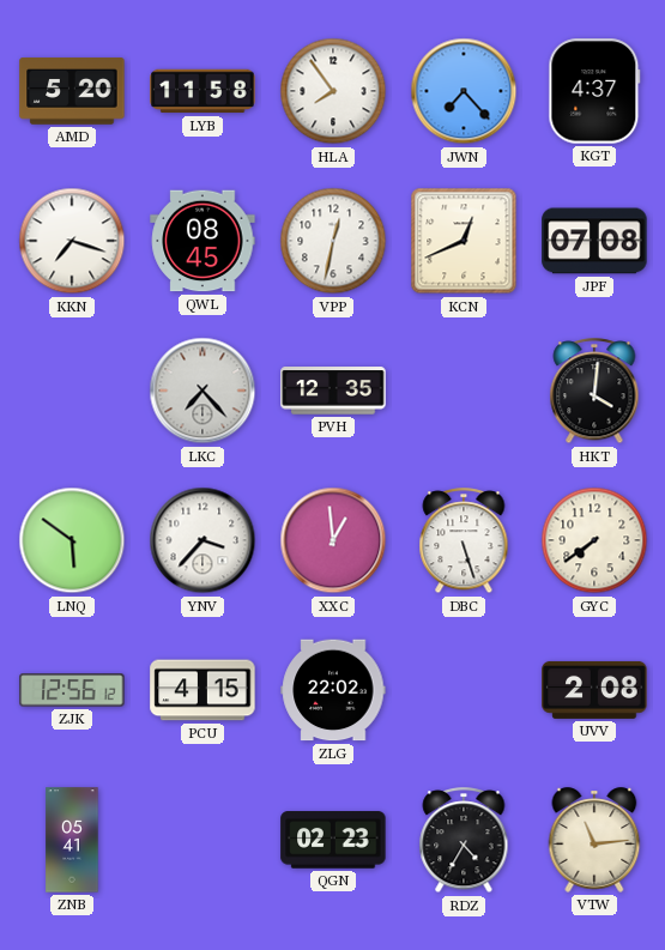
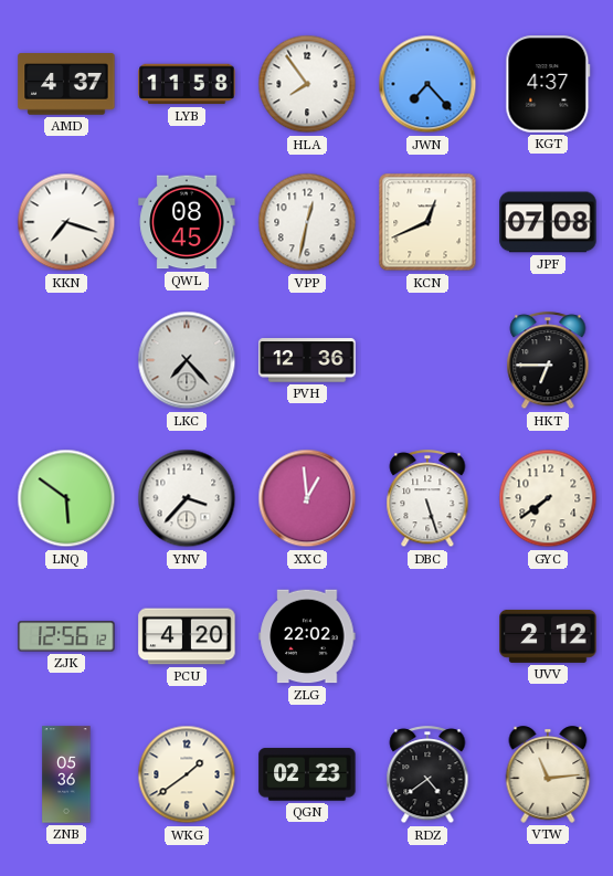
AMD: 5:20 -> 4:37
PVH: 12:35 -> 12:36
HKT: 4:01 -> 6:45
PCU: 4:15 -> 4:20
UVV: 2:08 -> 2:12
ZNB: 05:41 -> 05:36
WKG: none -> 1:39
RDZ: 4:35 -> 4:39
